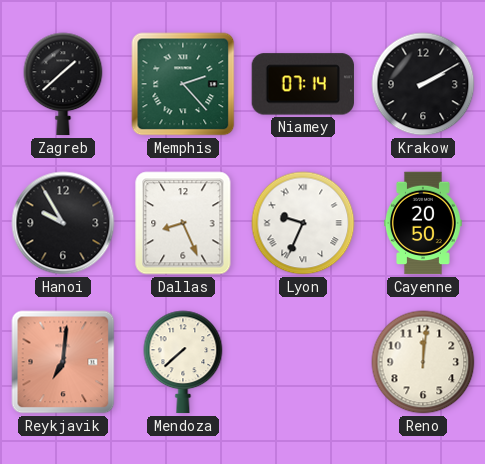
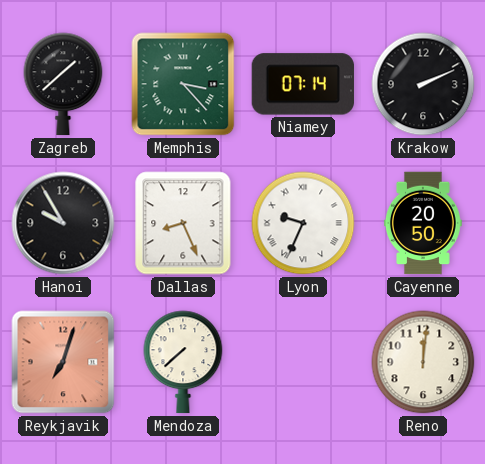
Memphis: 2:23 -> 3:23
Krakow: 2:10 -> 2:11
Reykjavik: 7:01 -> 7:03
